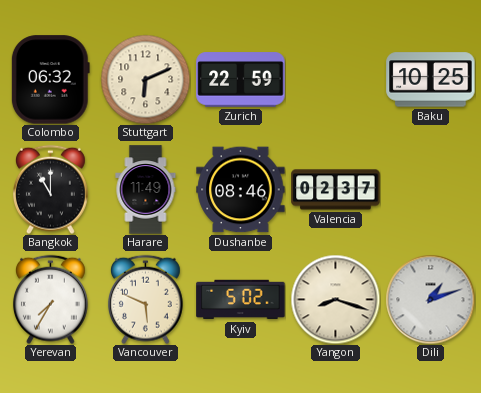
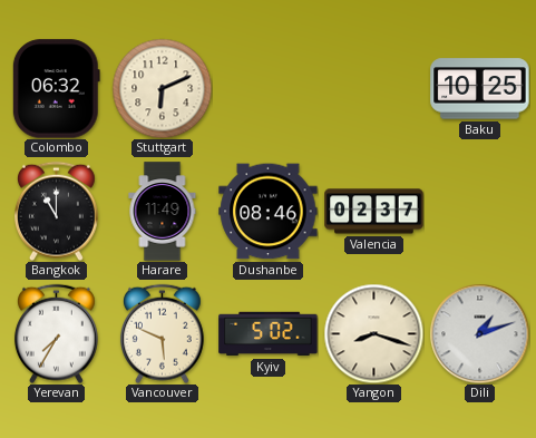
Zurich: 22:59 -> none
